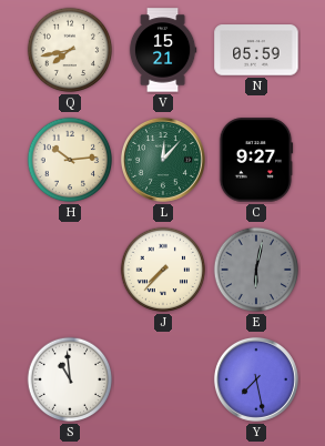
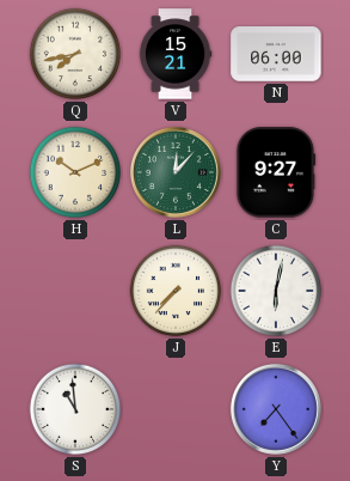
N: 05:59 -> 06:00
H: 10:14 -> 10:11
E dial: grey -> white
Y: 7:28 -> 7:24
